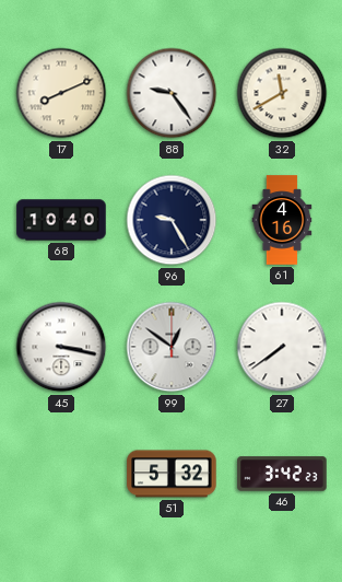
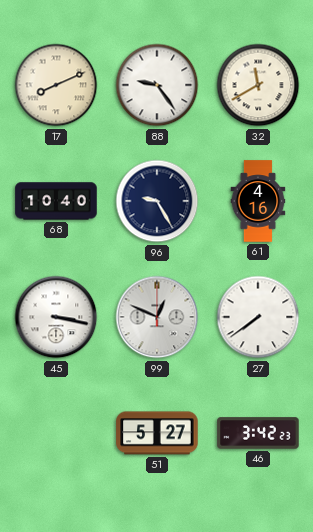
99: 12:51 -> 12:49
51: 5:32 -> 5:27
